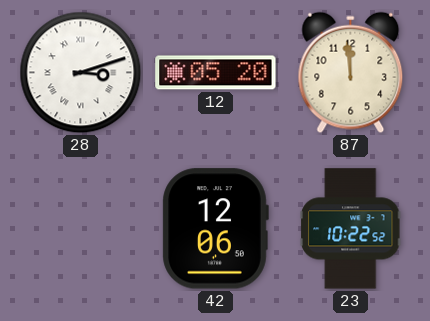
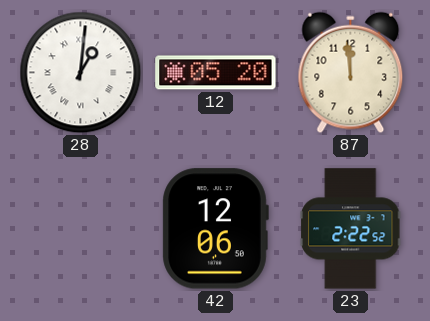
28: 3:12 -> 1:01
23: 10:22 -> 2:22
